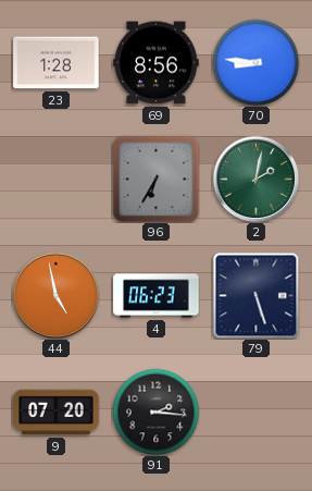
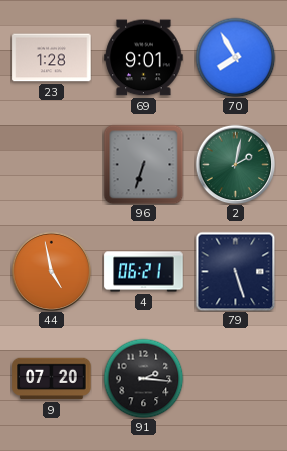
69: 8:56 -> 9:01
70: 8:46 -> 7:55
96: 6:35 -> 6:33
4: 06:23 -> 06:21
